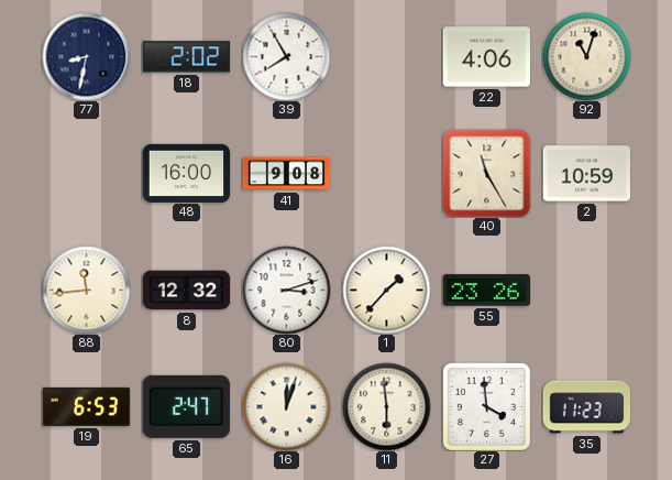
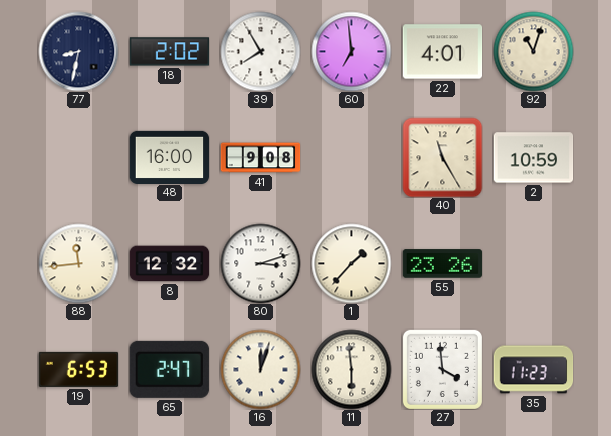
60: none -> 6:59
22: 4:06 -> 4:01
